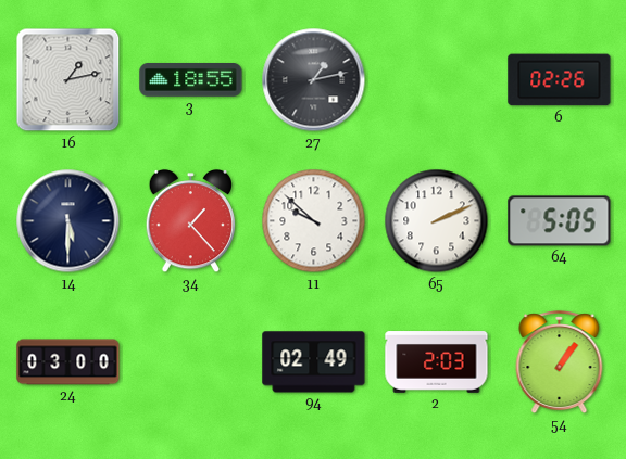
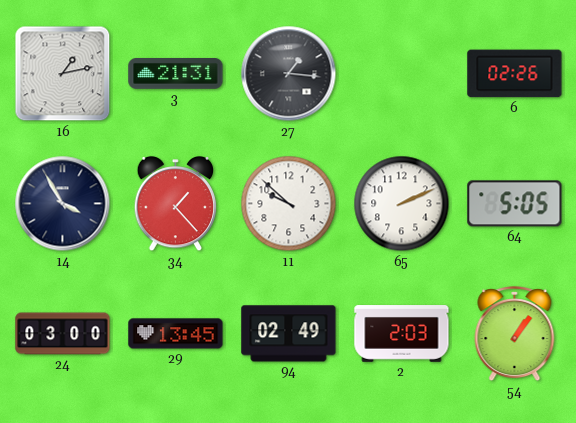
3: 18:55 -> 21:31
27: 1:13 -> 1:16
14: 5:30 -> 3:55
29: none -> 13:45
